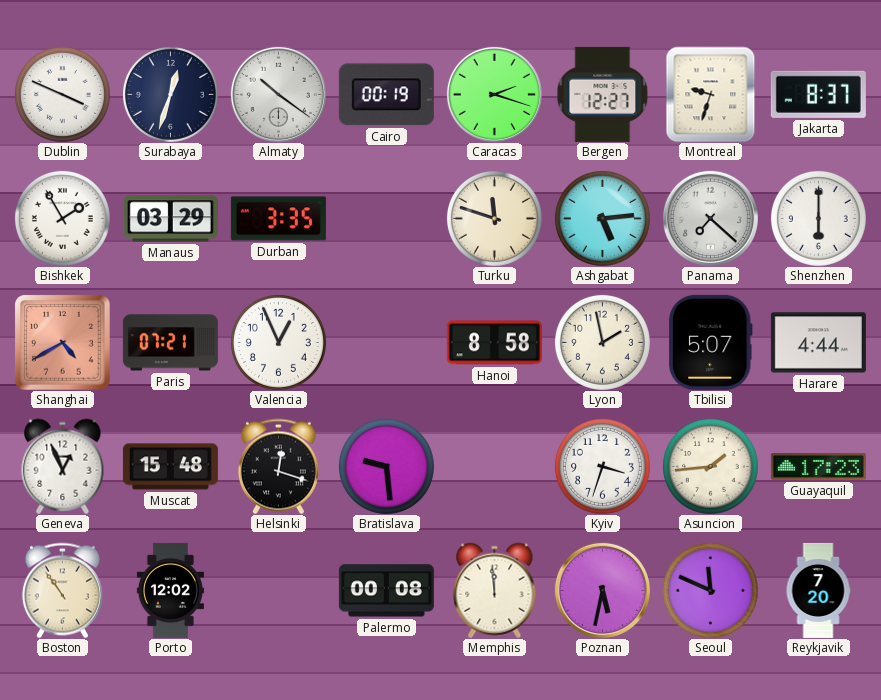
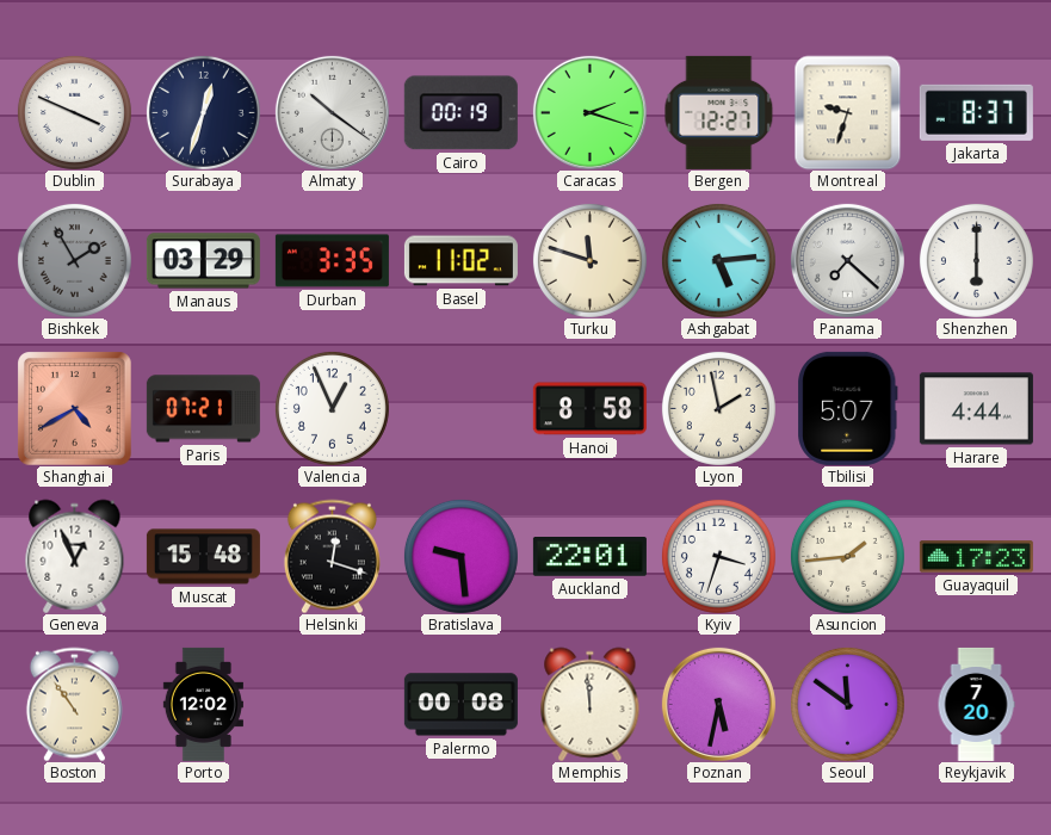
Bishkek dial: white -> grey
Basel: none -> 11:02
Auckland: none -> 22:01
Seoul: 11:49 -> 11:51
